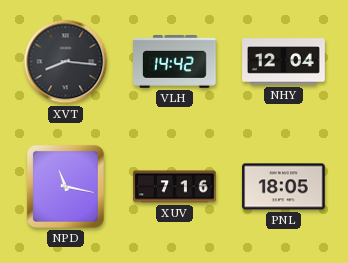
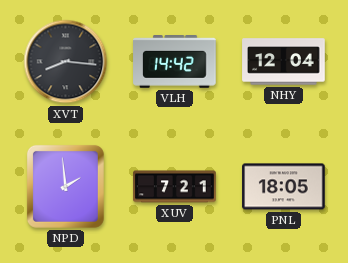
NPD: 11:17 -> 1:59
XUV: 7:16 -> 7:21
